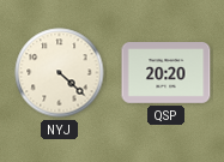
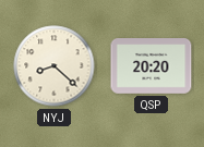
NYJ: 4:22 -> 8:22
